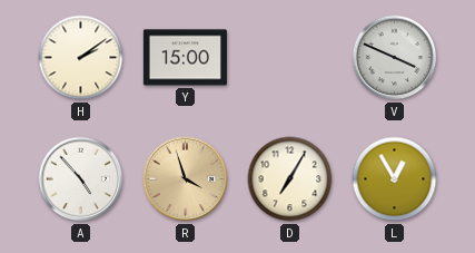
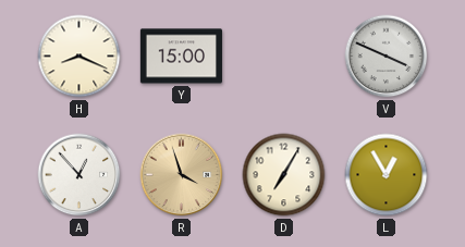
H: 2:09 -> 8:19
A: 4:53 -> 12:53
